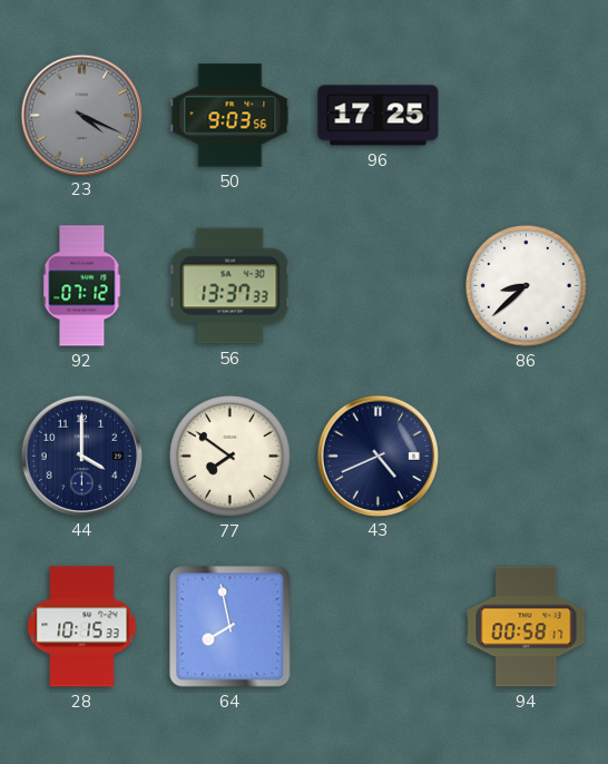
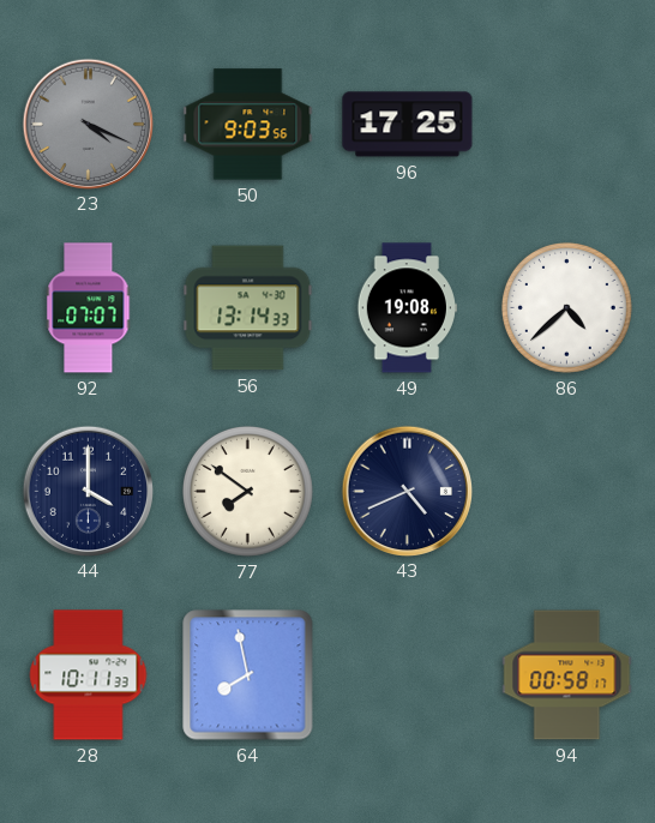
92: 07:12 -> 07:07
56: 13:37 -> 13:14
49: none -> 19:08
86: 8:38 -> 4:38
28: 10:15 -> 10:11
